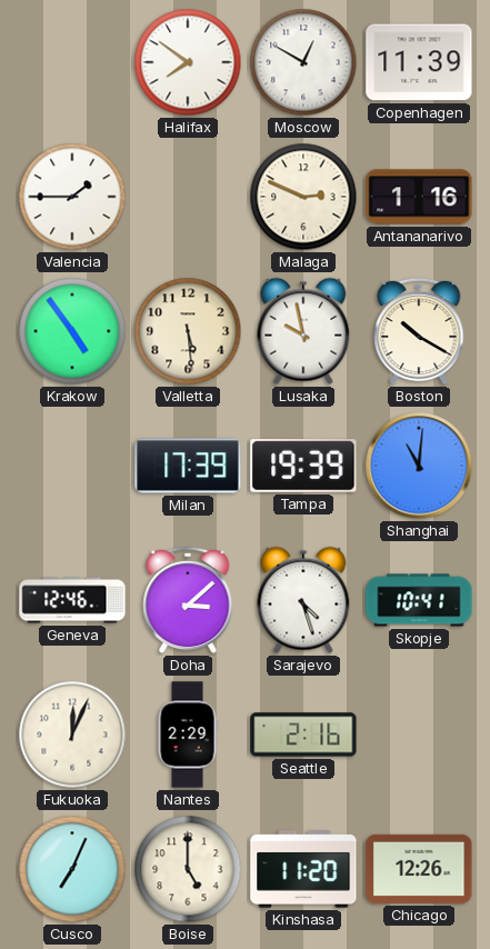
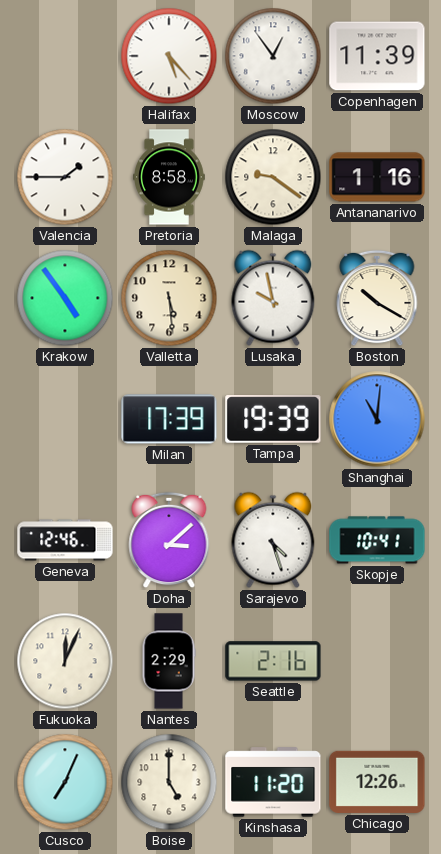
Halifax: 7:51 -> 5:23
Moscow: 12:50 -> 12:54
Pretoria: none -> 8:58
Malaga: 2:49 -> 9:21
